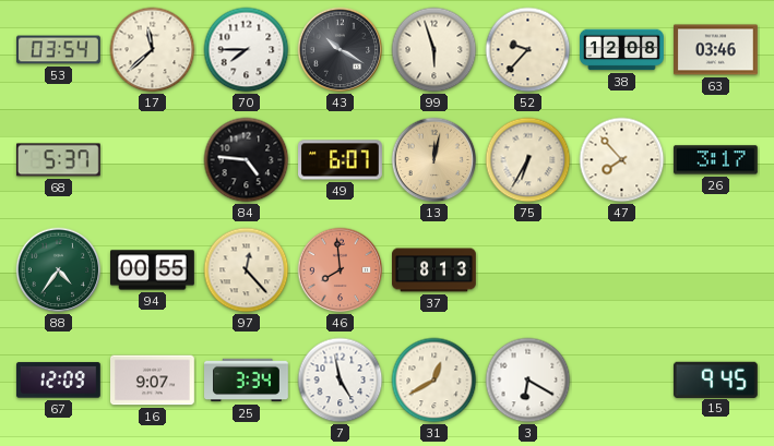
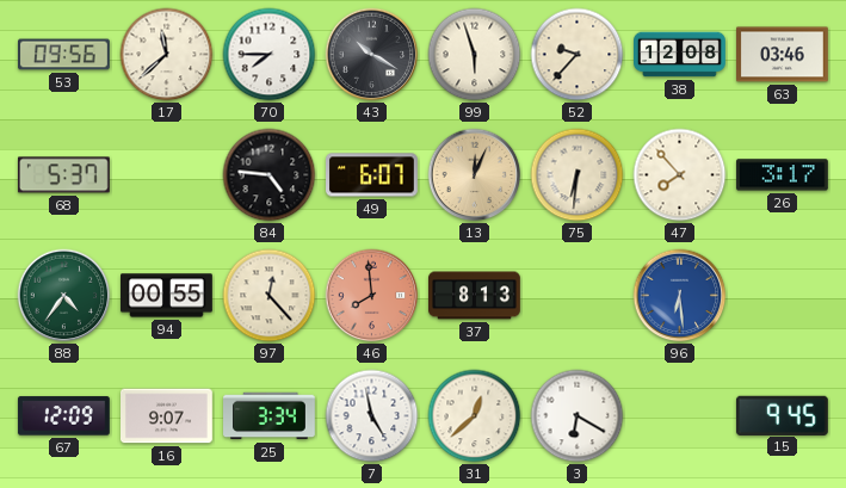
53: 03:54 -> 09:56
13: 12:02 -> 12:04
75: 6:35 -> 6:31
96: none -> 6:29
31: 12:40 -> 12:38
